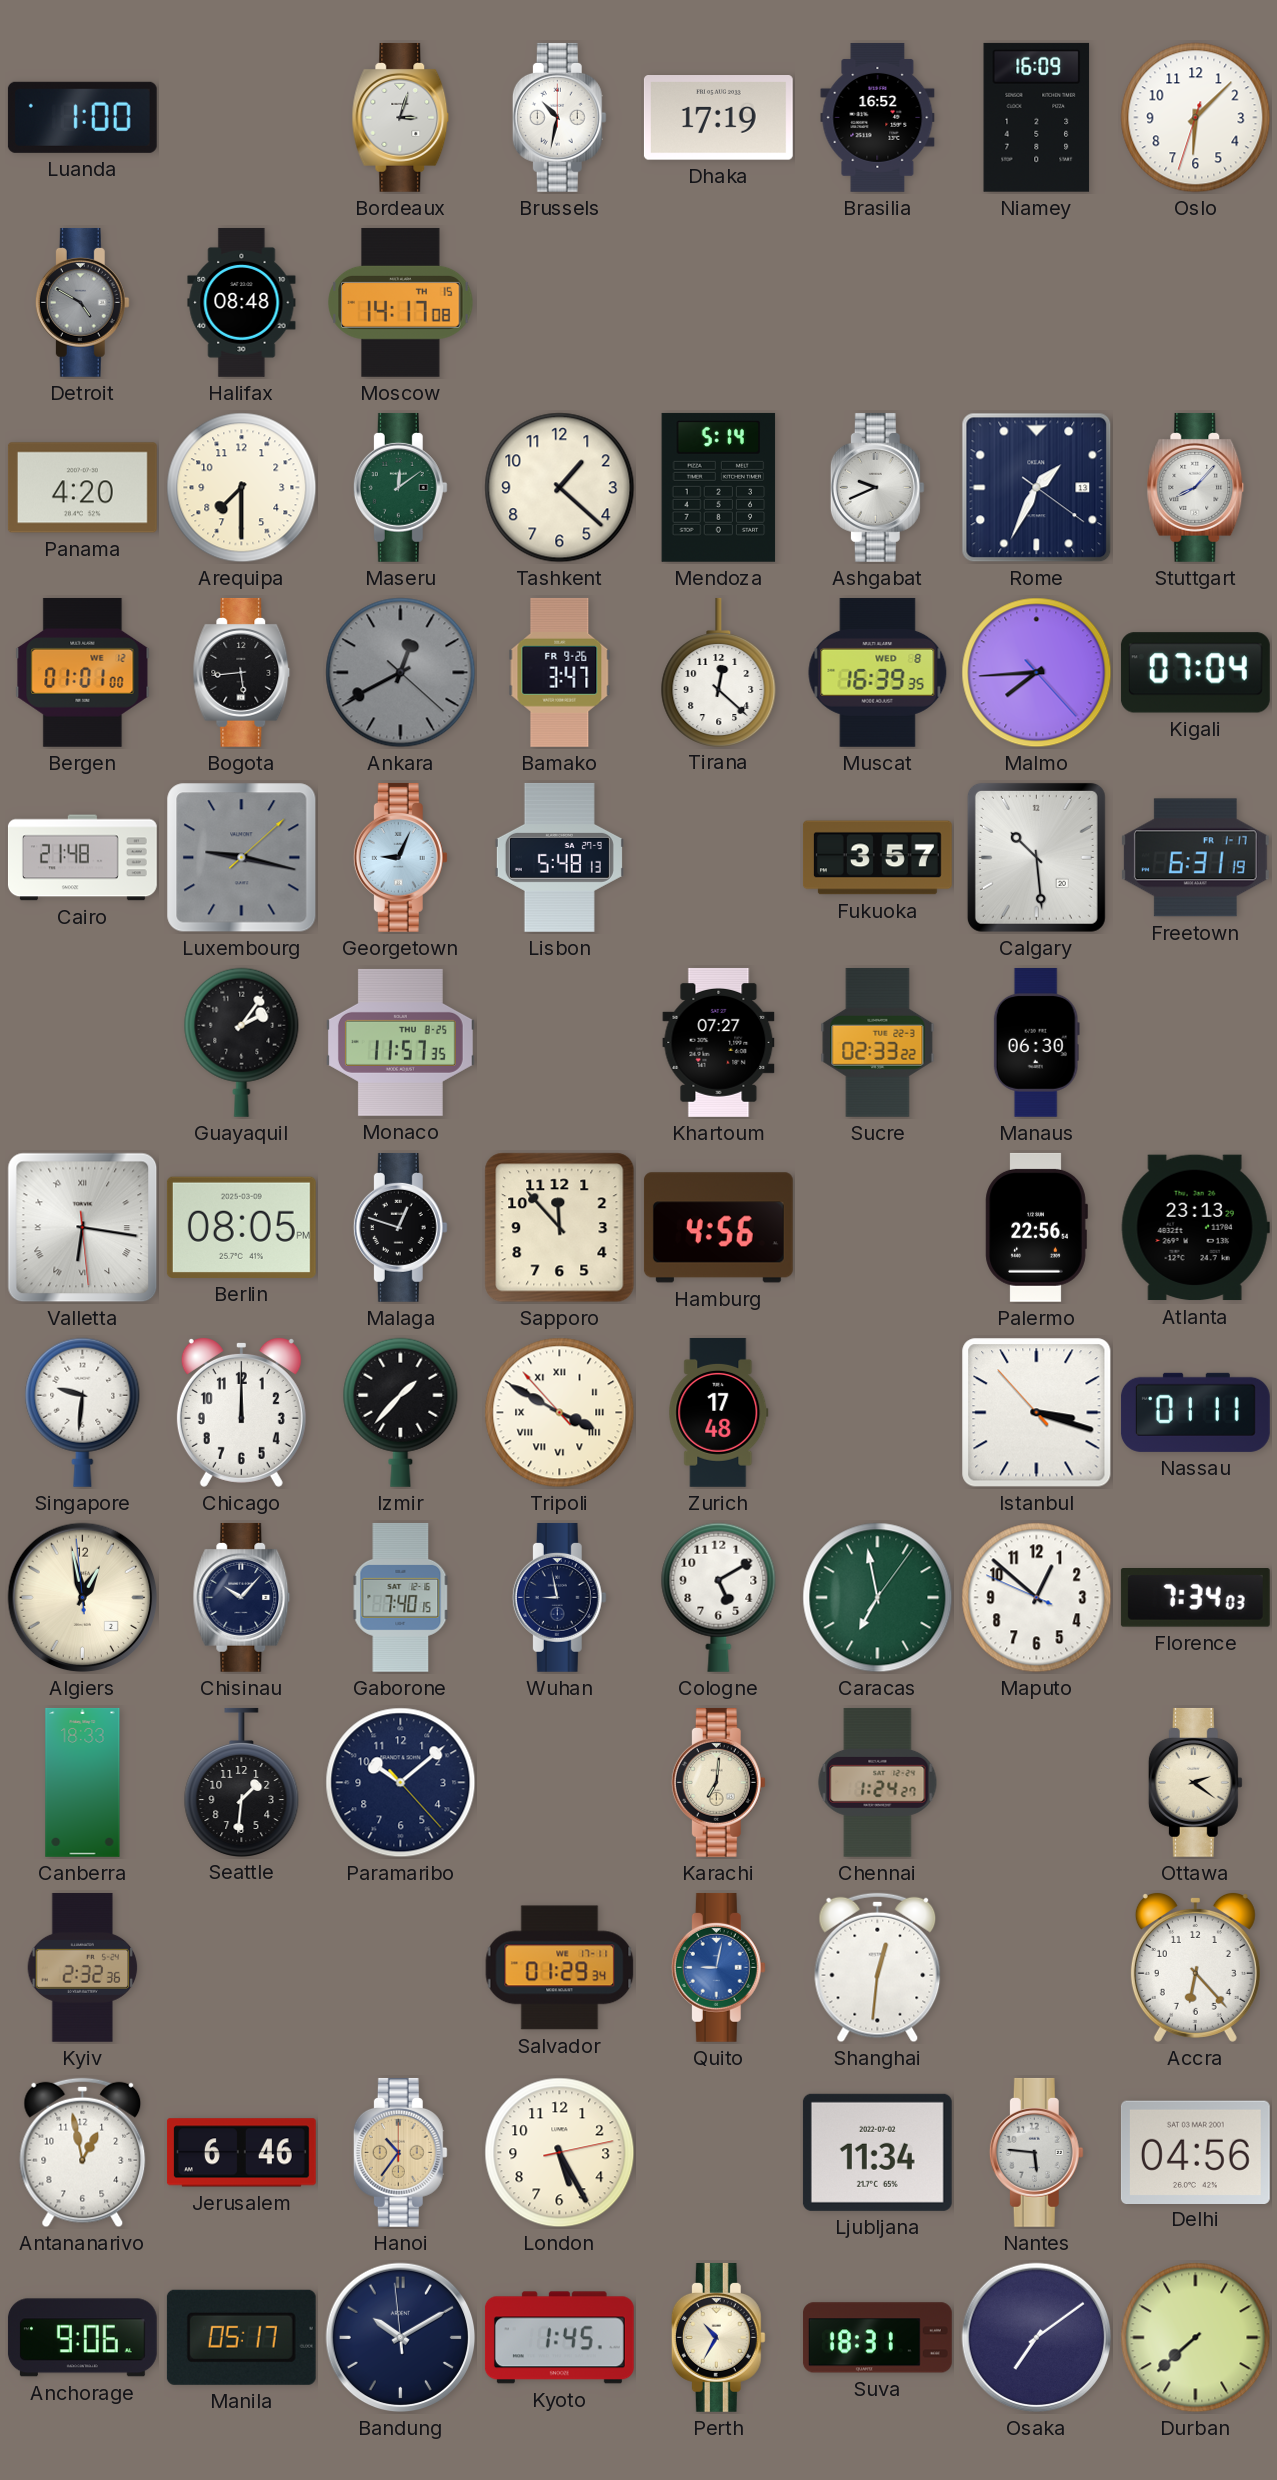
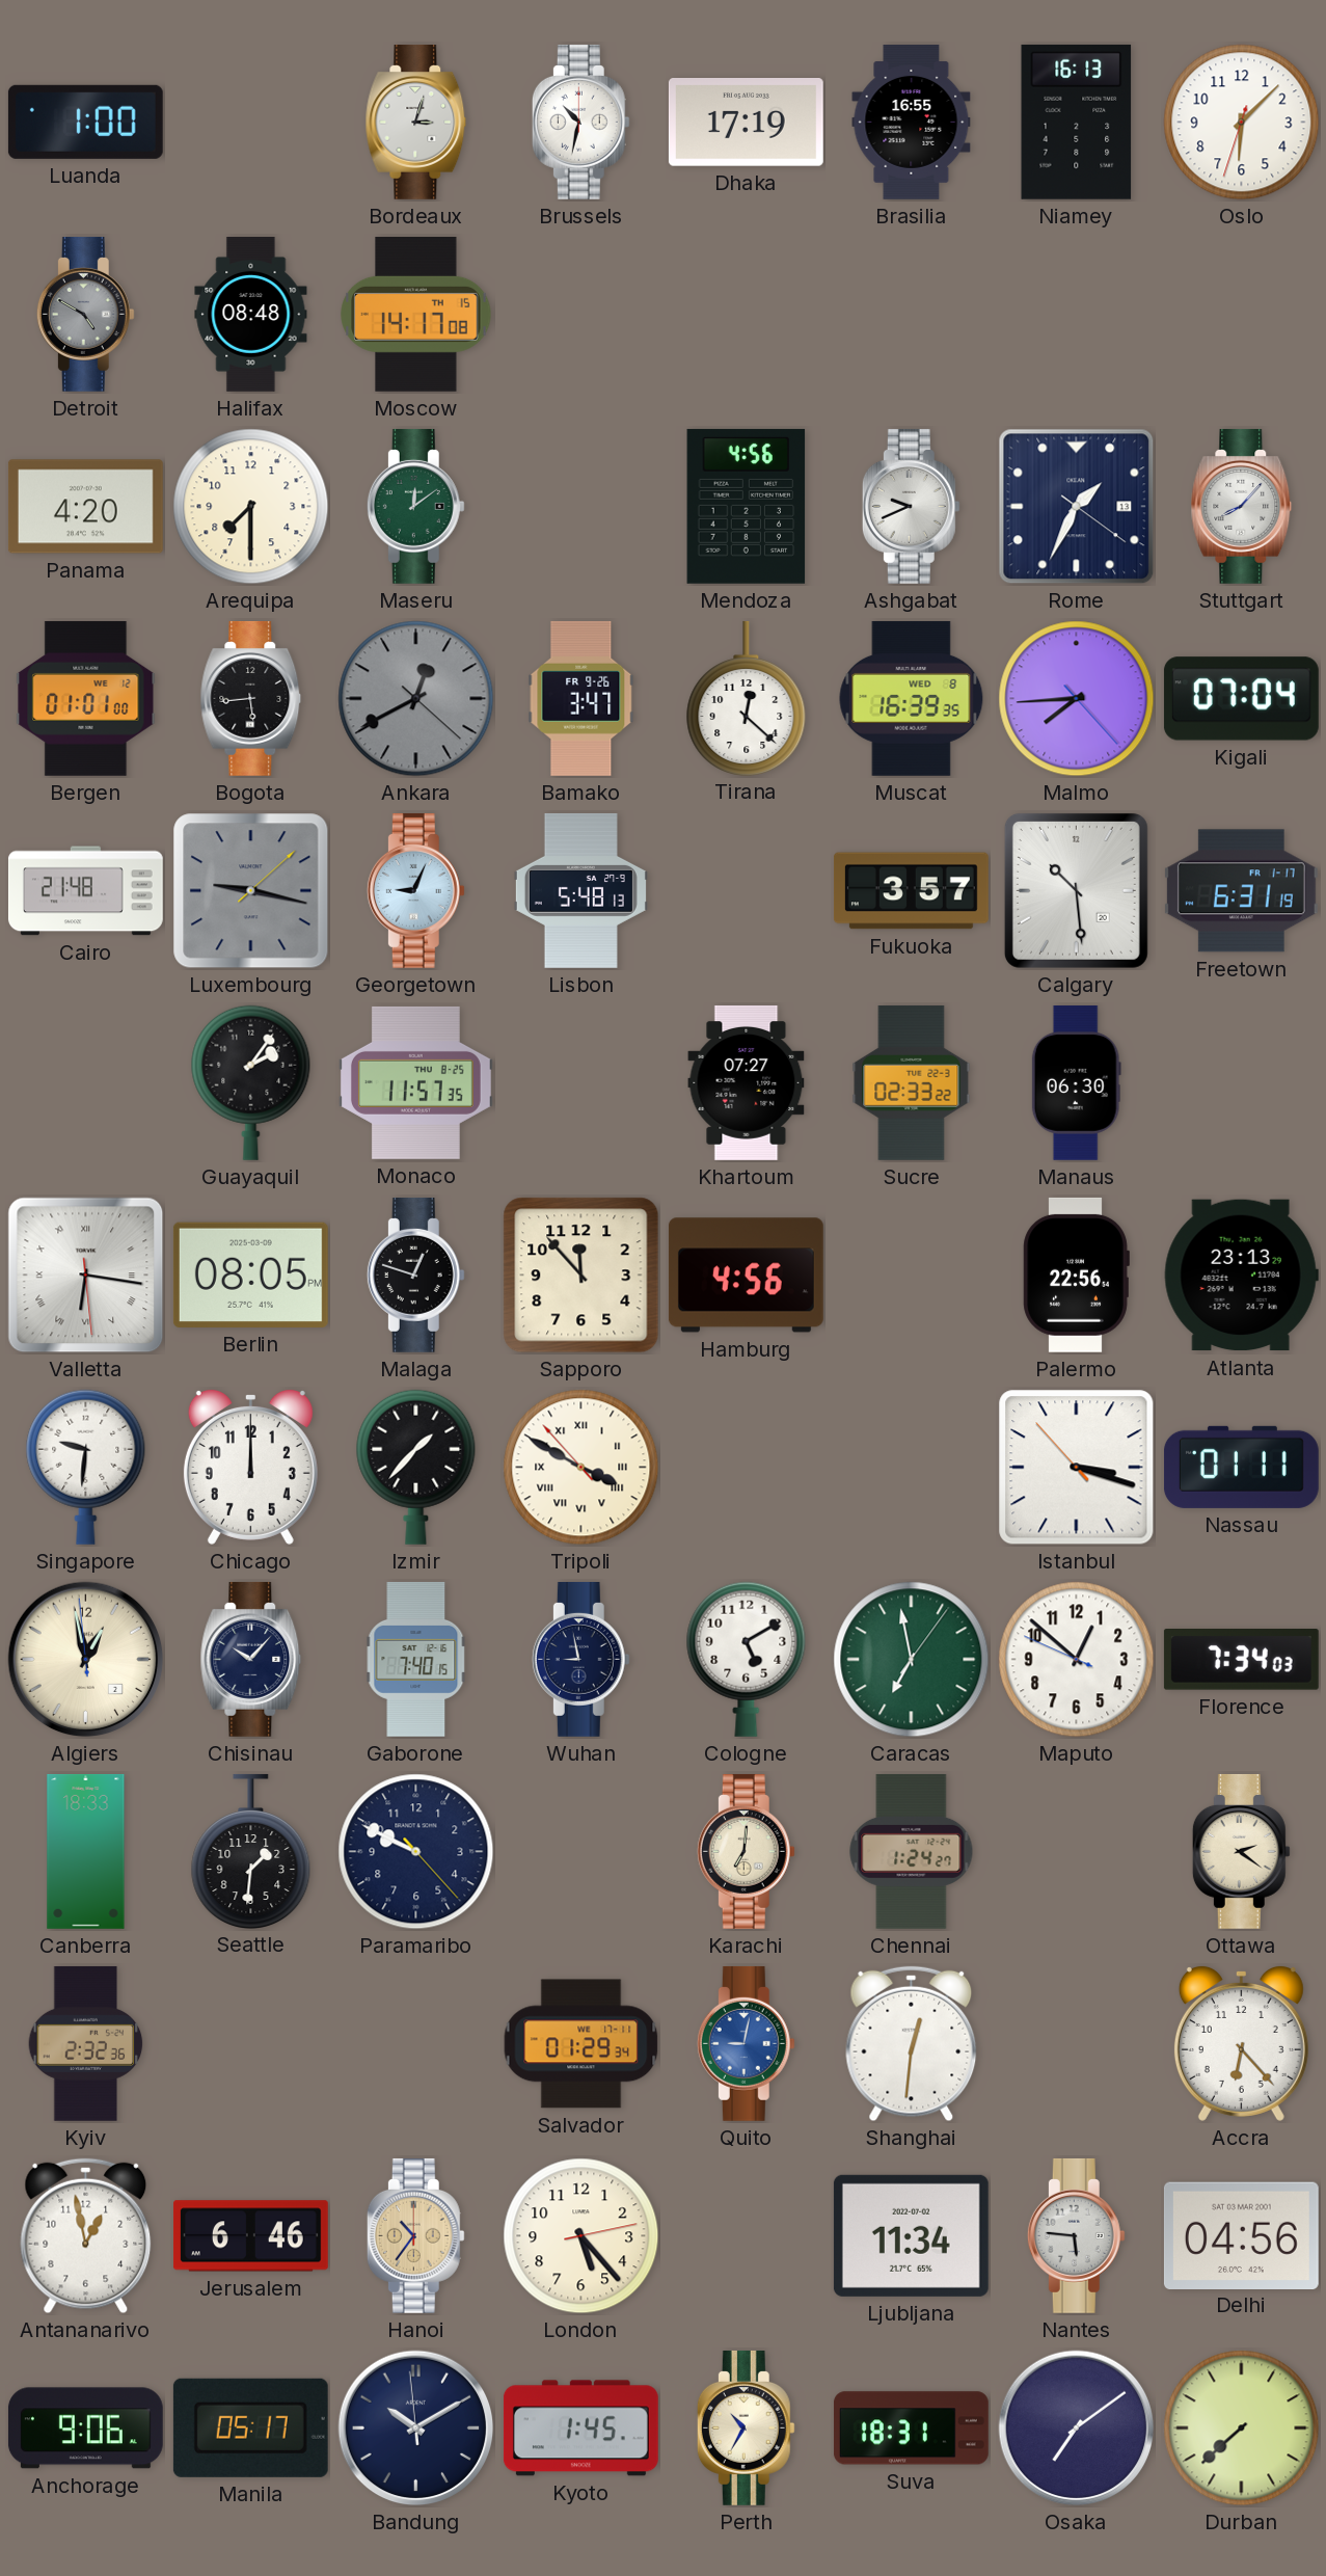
Brasilia: 16:52 -> 16:55
Niamey: 16:09 -> 16:13
Tashkent: 1:22 -> none
Mendoza: 5:14 -> 4:56
Zurich: 17:48 -> none
Paramaribo: 10:08 -> 9:49
London: 5:25 -> 5:23
